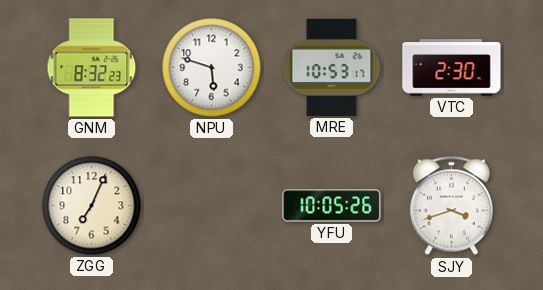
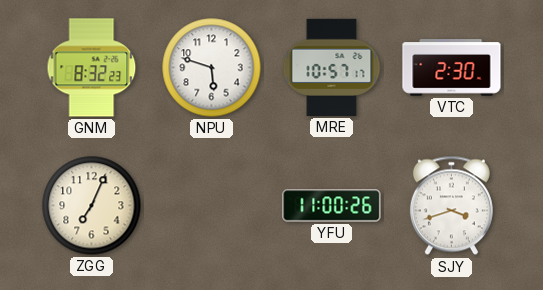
MRE: 10:53 -> 10:57
YFU: 10:05 -> 11:00
